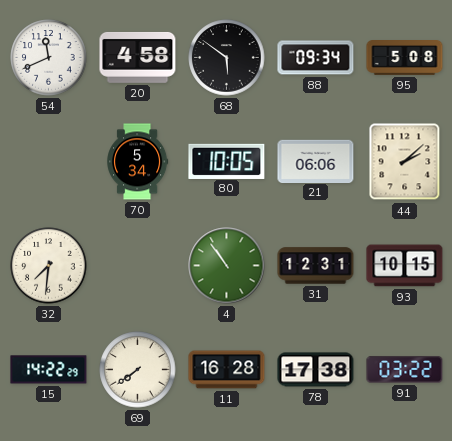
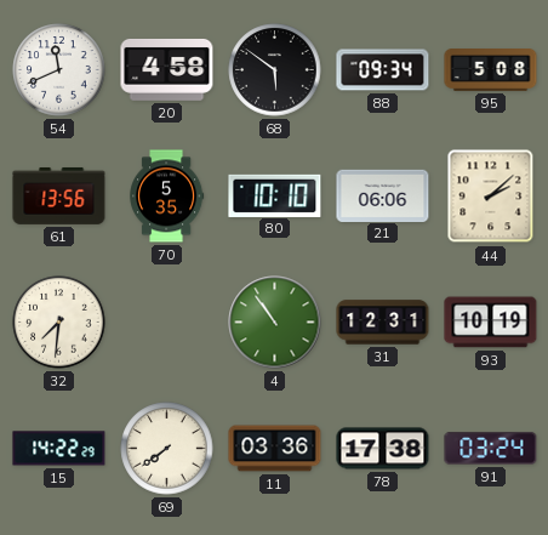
61: none -> 13:56
70: 5:34 -> 5:35
80: 10:05 -> 10:10
93: 10:15 -> 10:19
11: 16:28 -> 03:36
91: 03:22 -> 03:24
